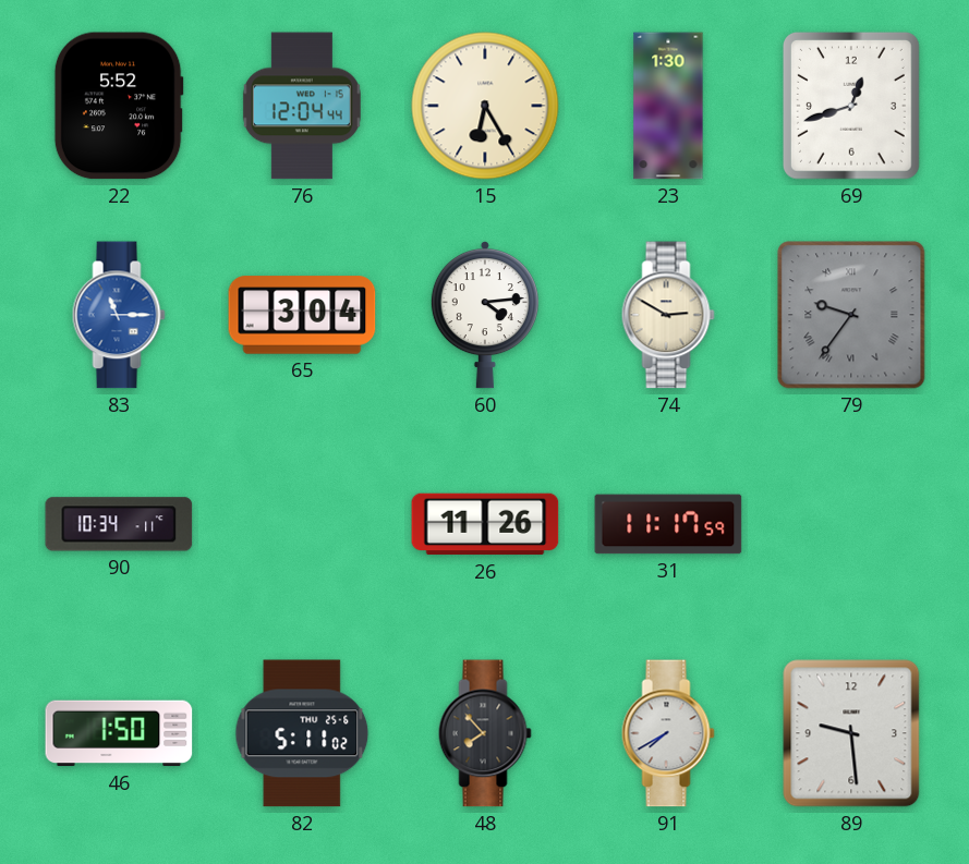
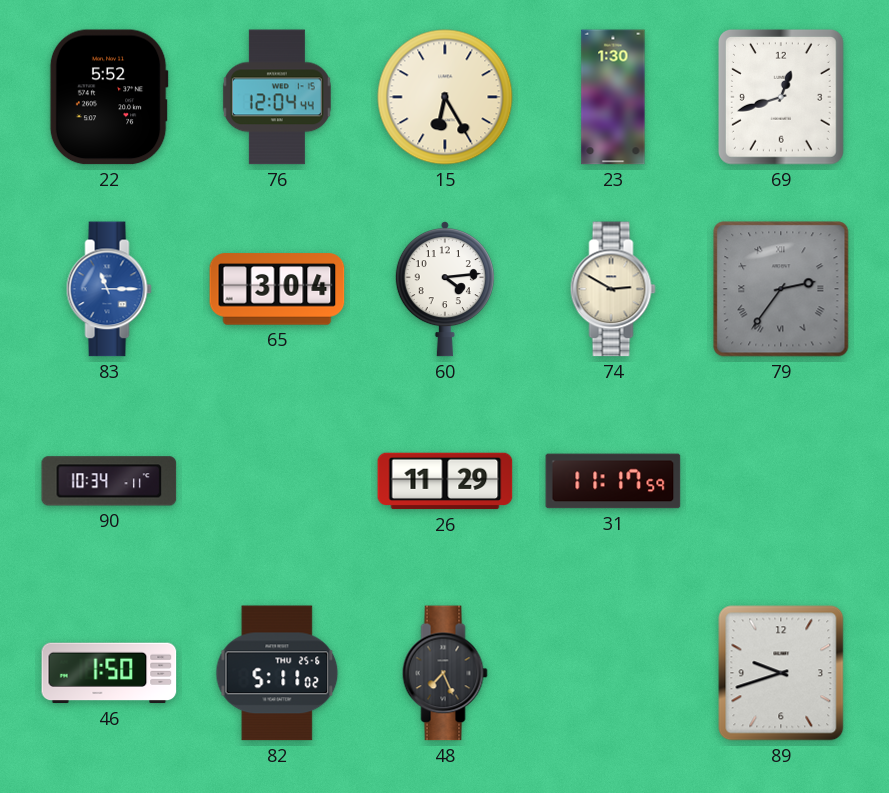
79: 9:36 -> 2:36
26: 11:26 -> 11:29
48: 7:53 -> 7:26
91: 7:40 -> none
89: 9:29 -> 9:42
